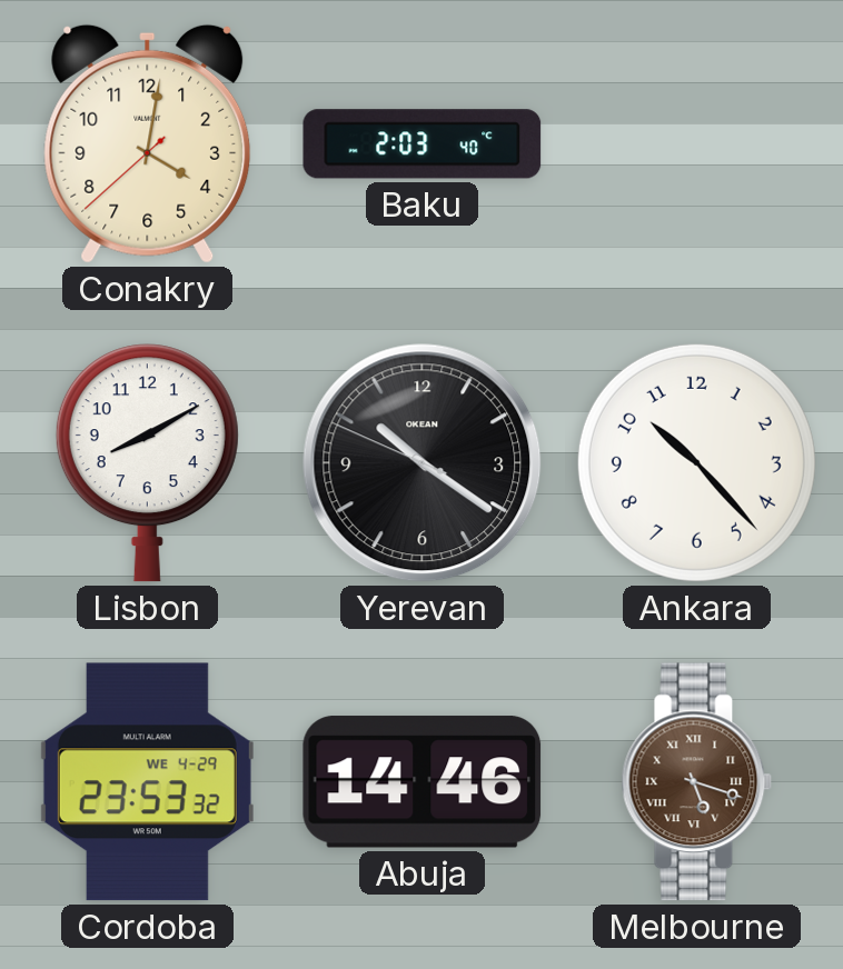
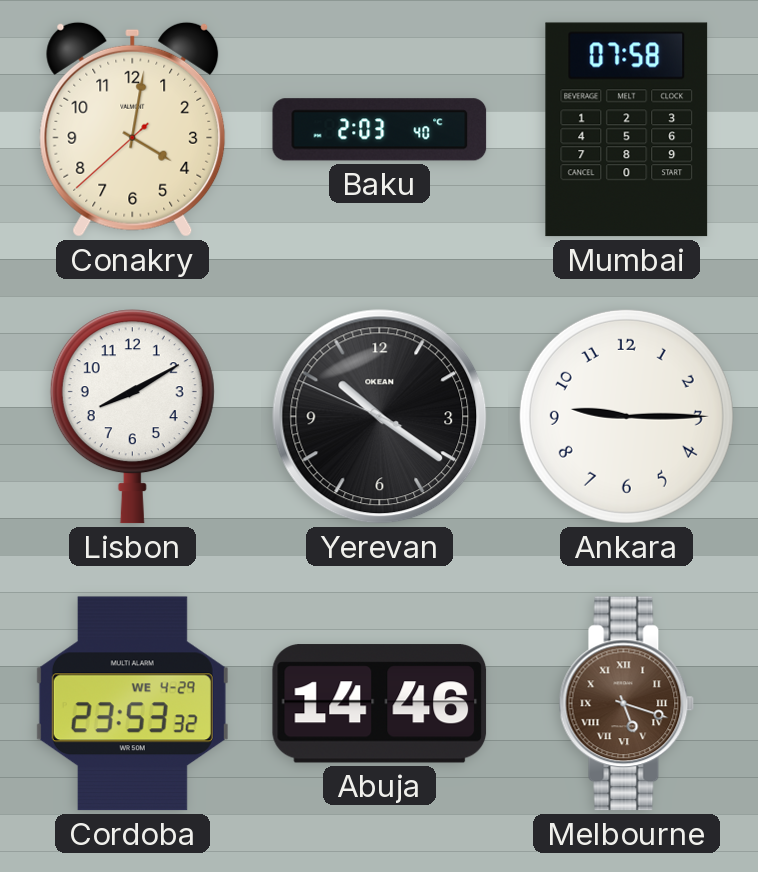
Mumbai: none -> 07:58
Ankara: 10:23 -> 9:15
